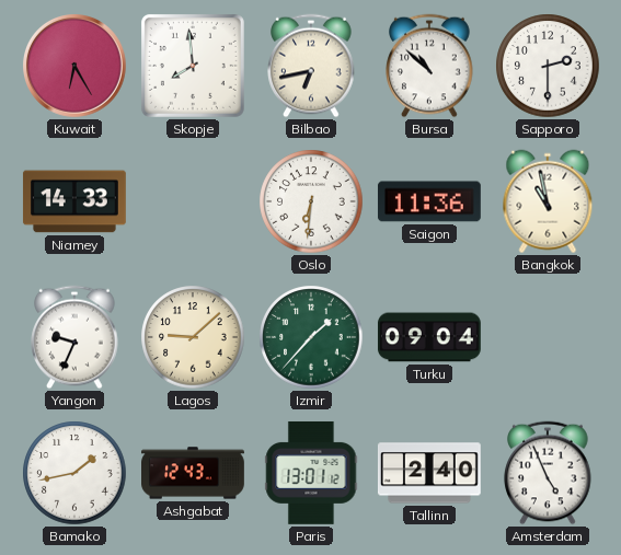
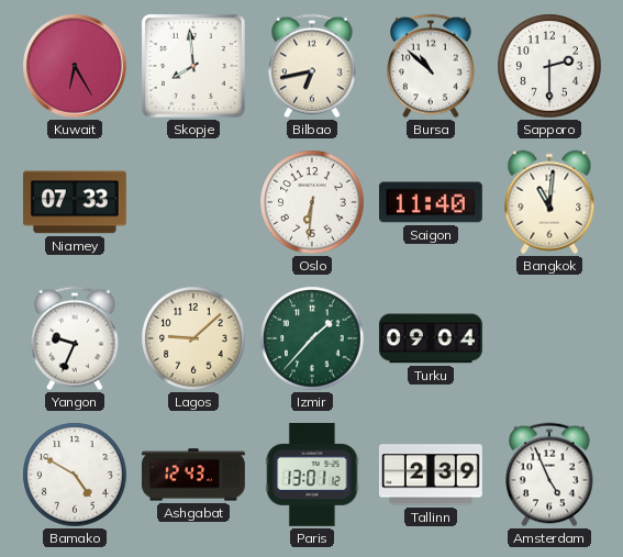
Niamey: 14:33 -> 07:33
Saigon: 11:36 -> 11:40
Bangkok: 10:58 -> 11:01
Bamako: 1:43 -> 4:50
Tallinn: 2:40 -> 2:39
